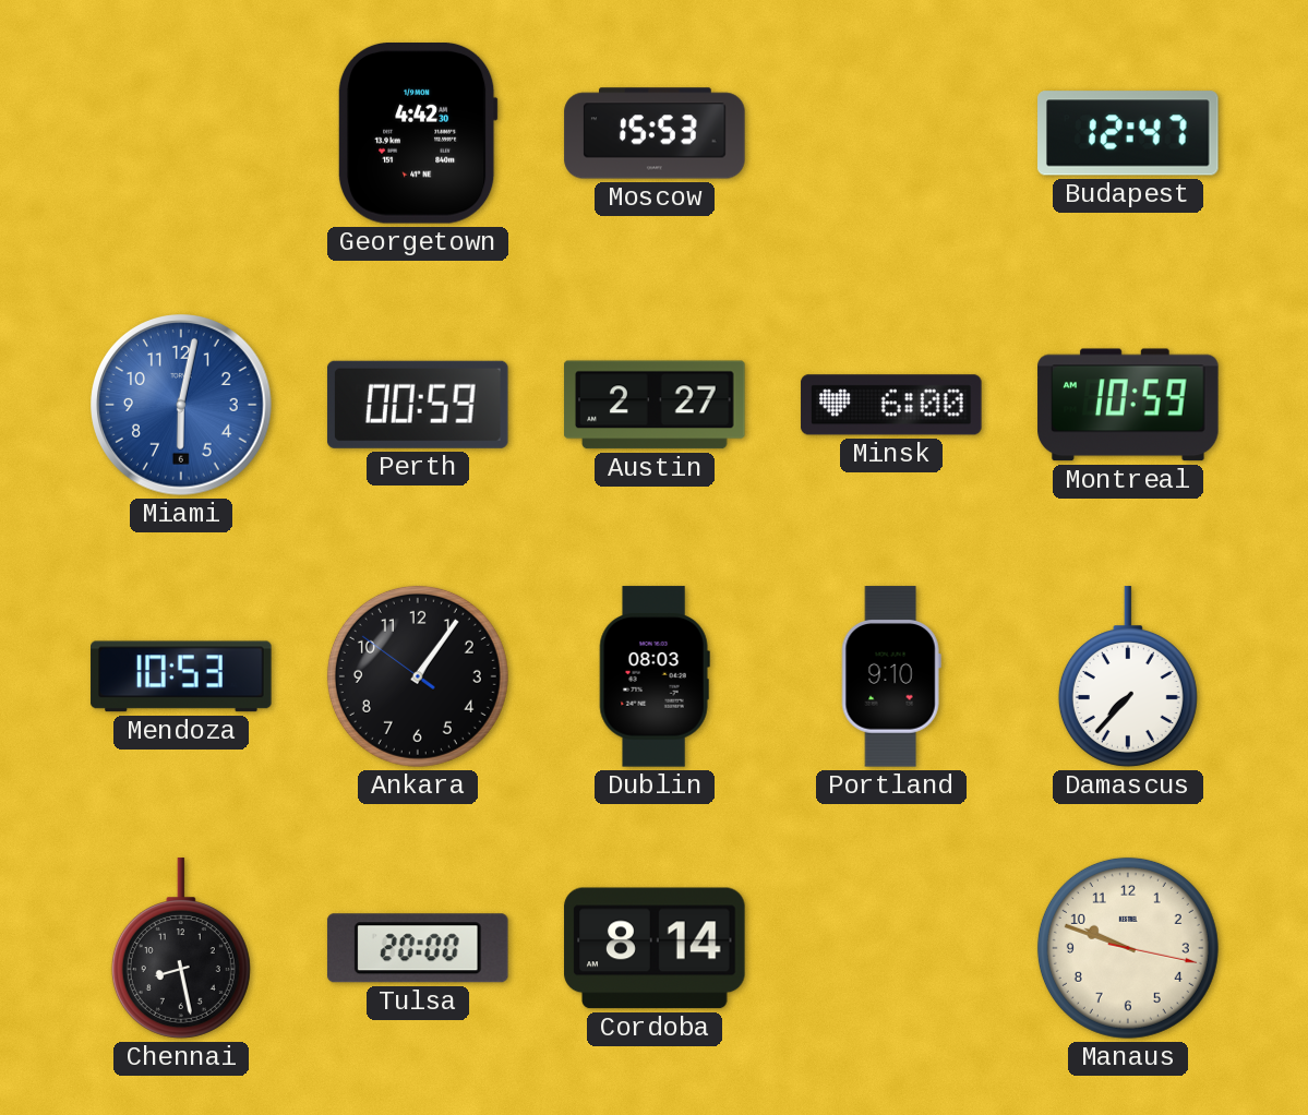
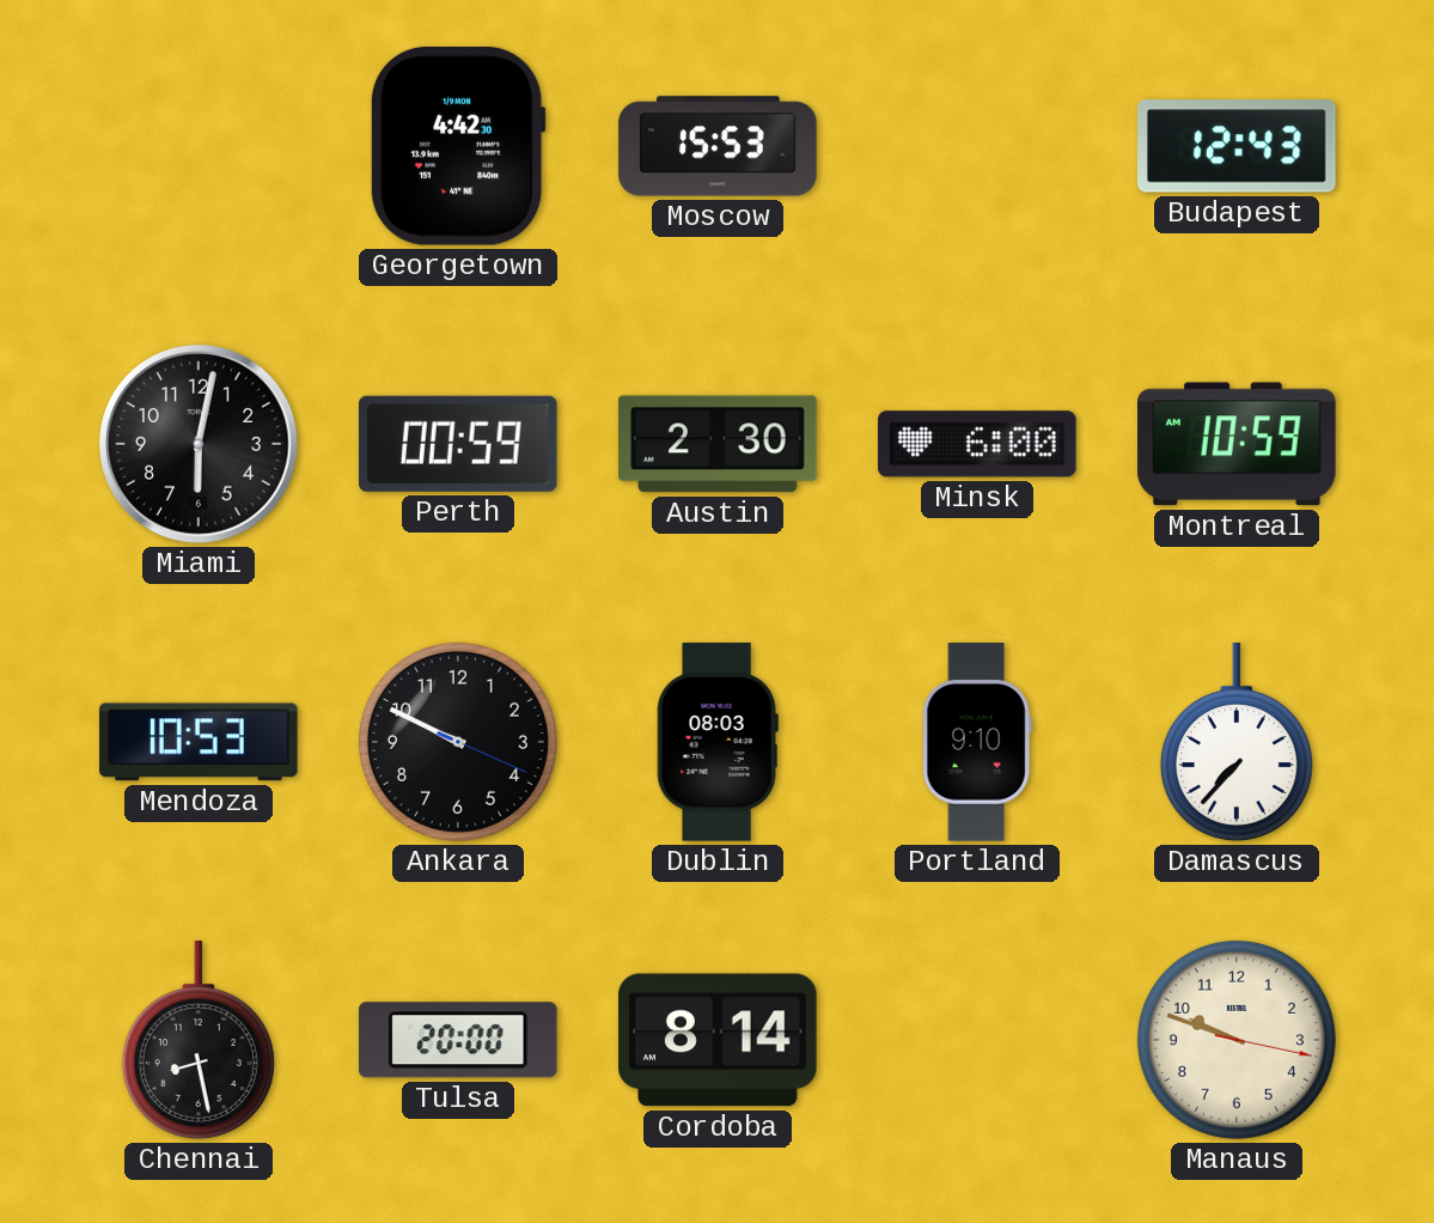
Budapest: 12:47 -> 12:43
Miami dial: blue -> black
Austin: 2:27 -> 2:30
Ankara: 1:05 -> 9:49
